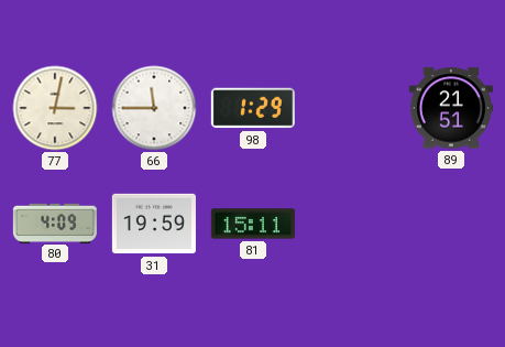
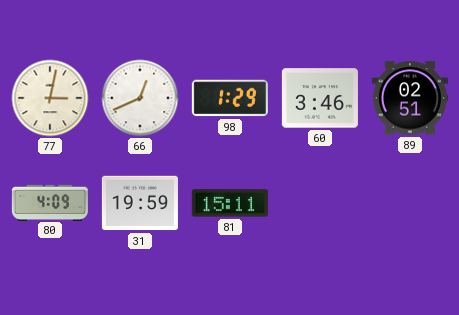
66: 11:45 -> 12:41
60: none -> 3:46
89: 21:51 -> 02:51
